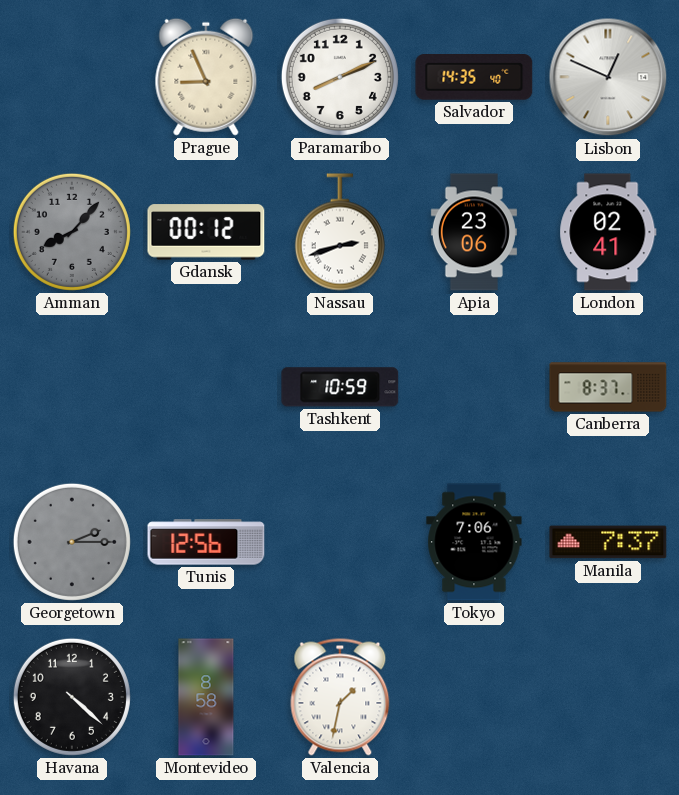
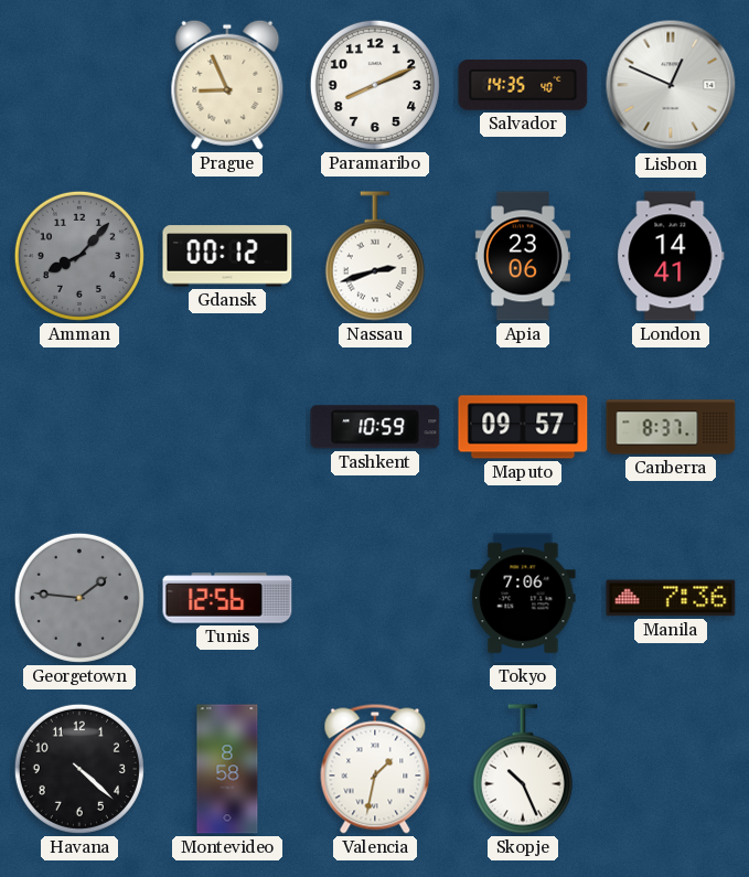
London: 02:41 -> 14:41
Maputo: none -> 09:57
Georgetown: 2:15 -> 1:46
Manila: 7:37 -> 7:36
Skopje: none -> 10:26
